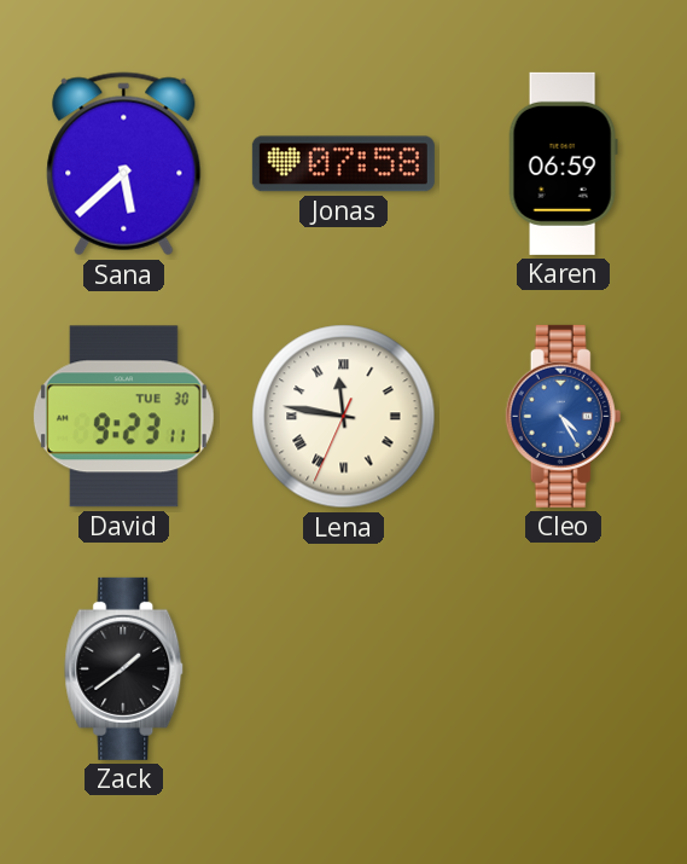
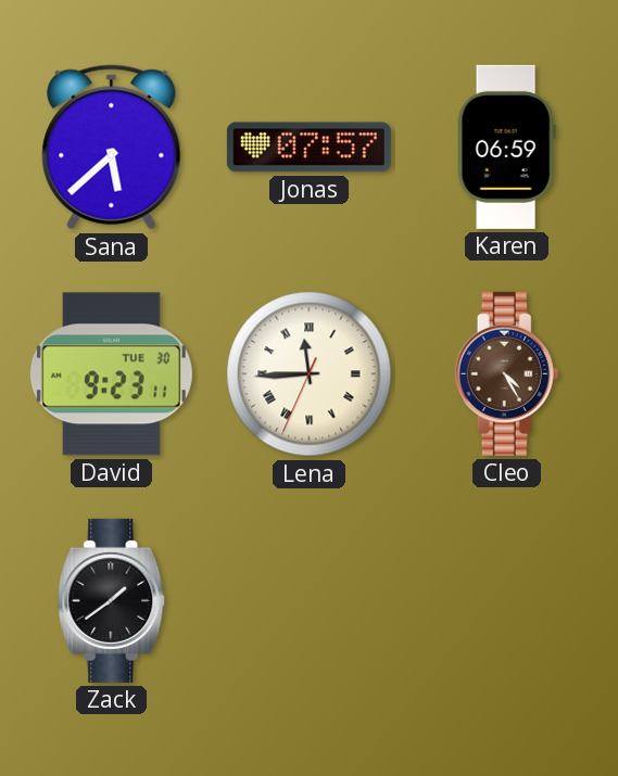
Jonas: 07:58 -> 07:57
Lena: 11:46 -> 11:44
Cleo dial: blue -> brown
